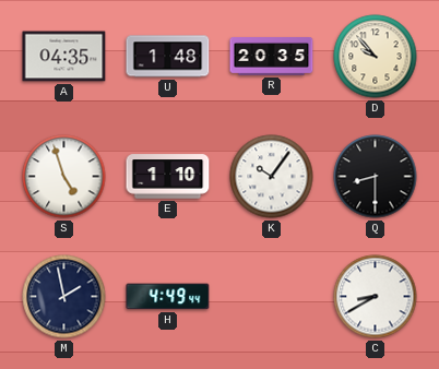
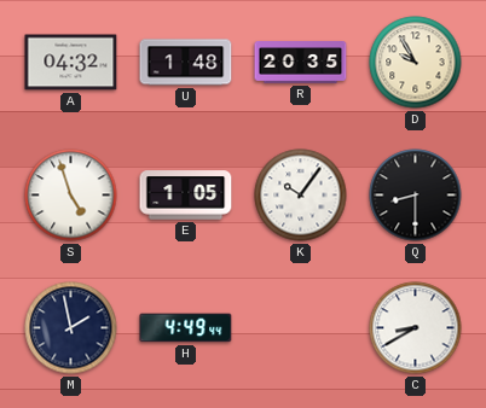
A: 04:35 -> 04:32
D: 9:53 -> 9:55
E: 1:10 -> 1:05
